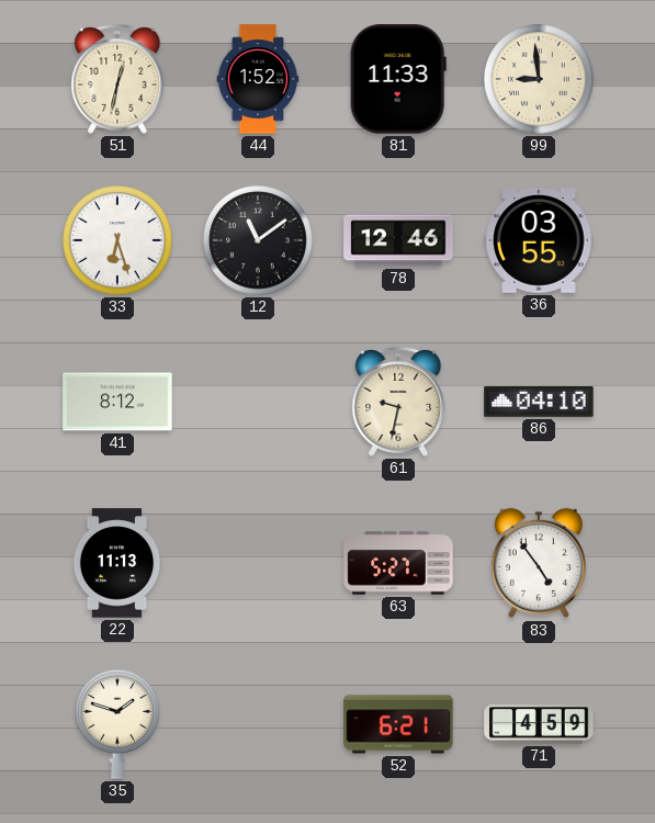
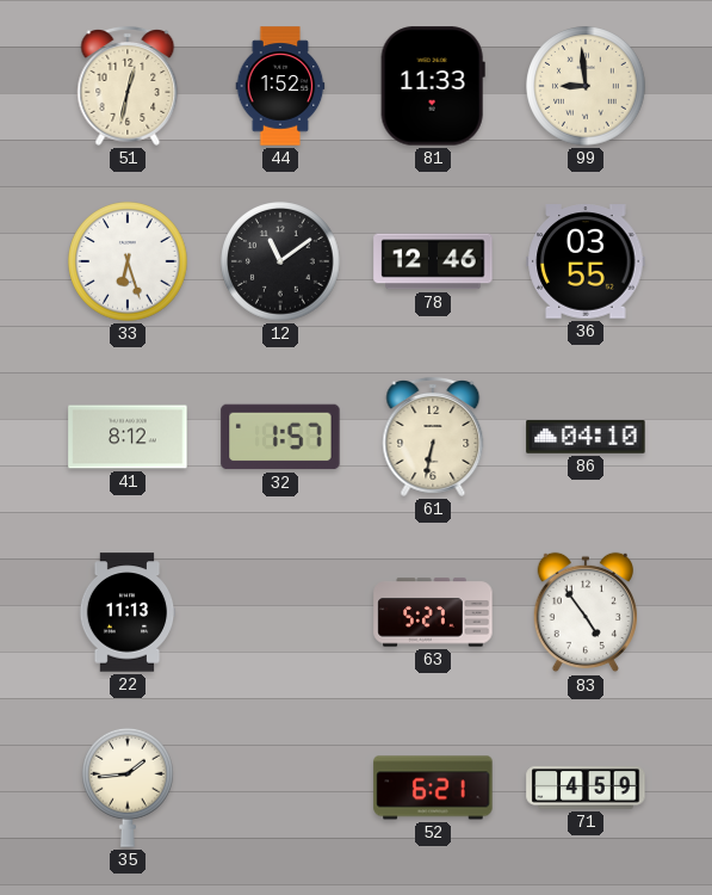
32: none -> 1:57
61: 9:32 -> 6:32
35: 1:48 -> 1:44
